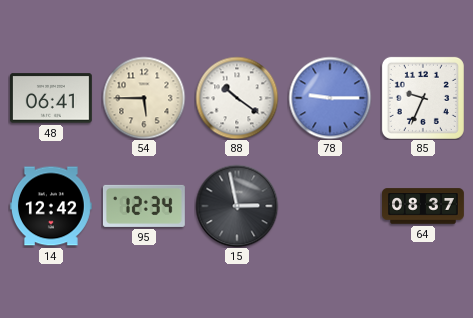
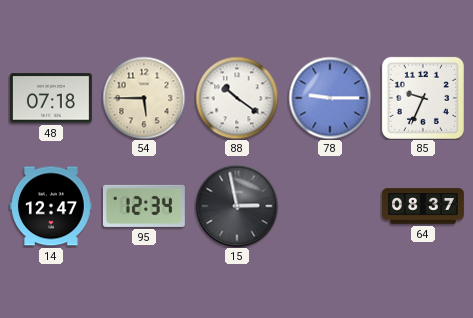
48: 06:41 -> 07:18
14: 12:42 -> 12:47
